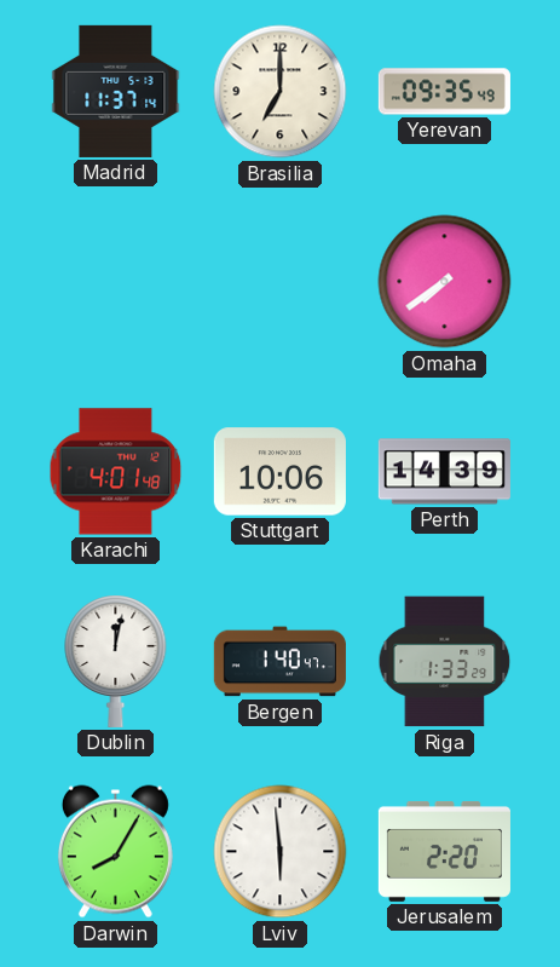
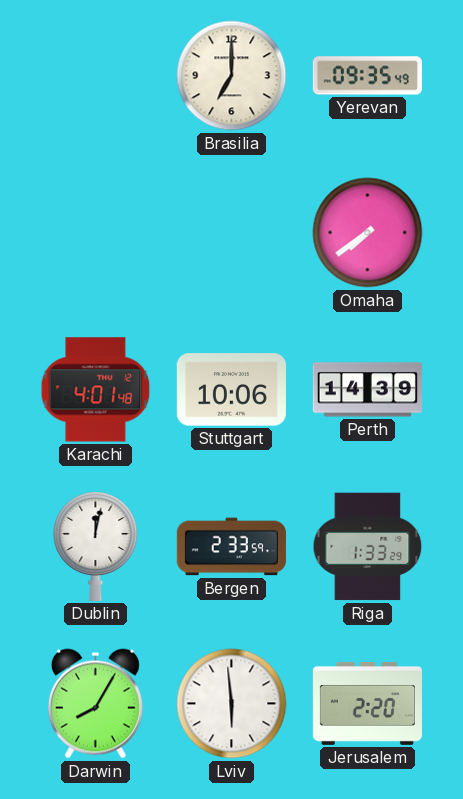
Madrid: 11:37 -> none
Bergen: 1:40 -> 2:33
